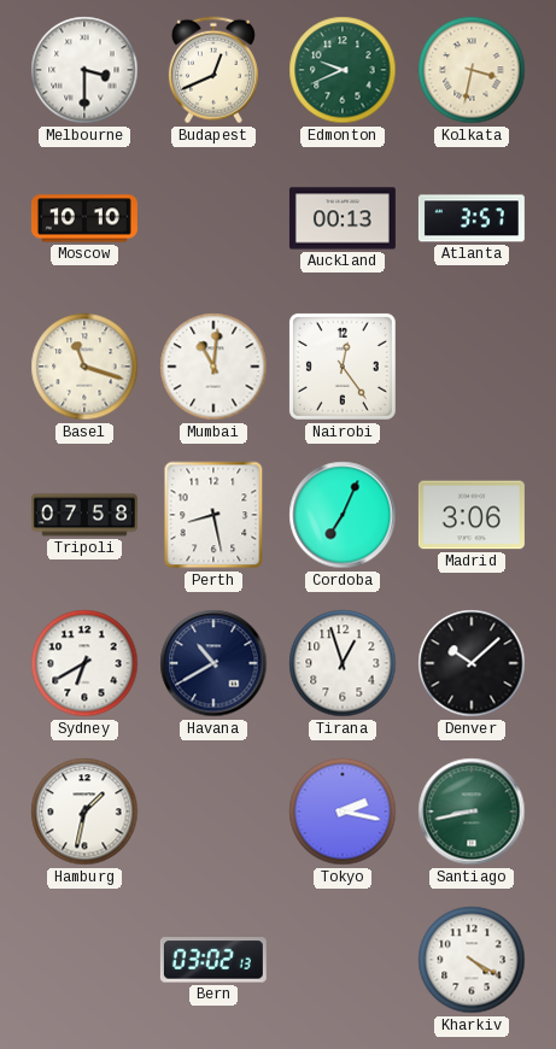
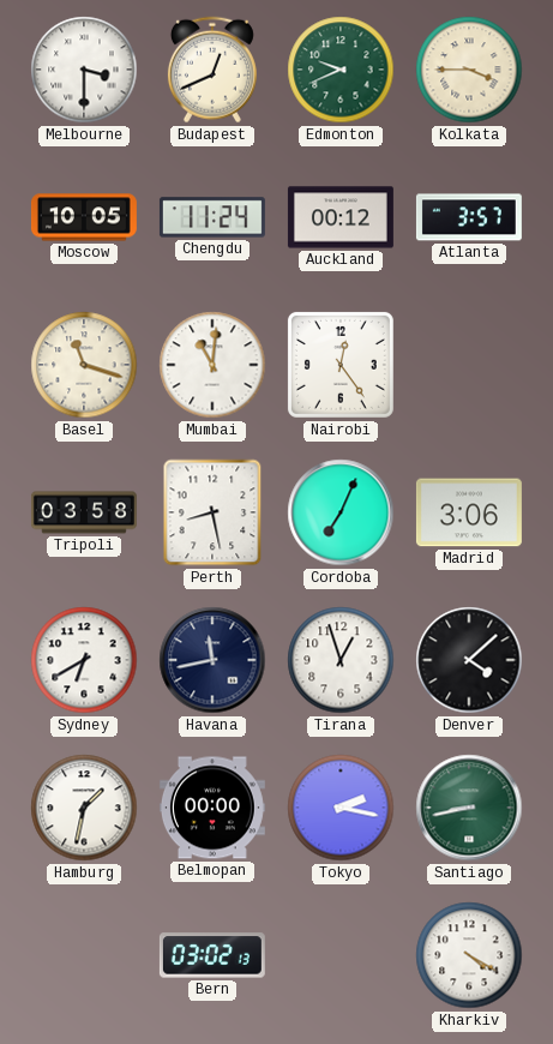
Kolkata: 3:32 -> 3:45
Moscow: 10:10 -> 10:05
Chengdu: none -> 11:24
Auckland: 00:13 -> 00:12
Tripoli: 07:58 -> 03:58
Havana: 10:40 -> 11:43
Denver: 10:08 -> 4:08
Belmopan: none -> 00:00
